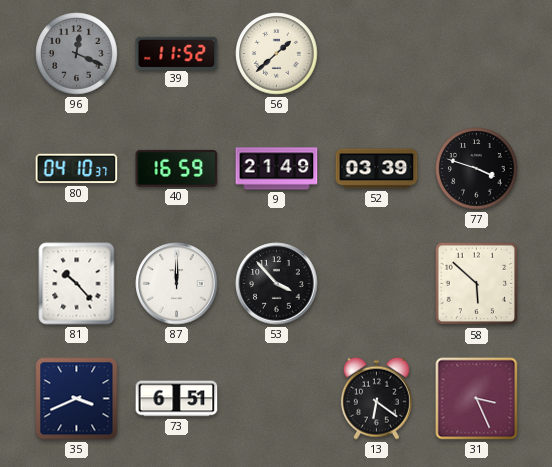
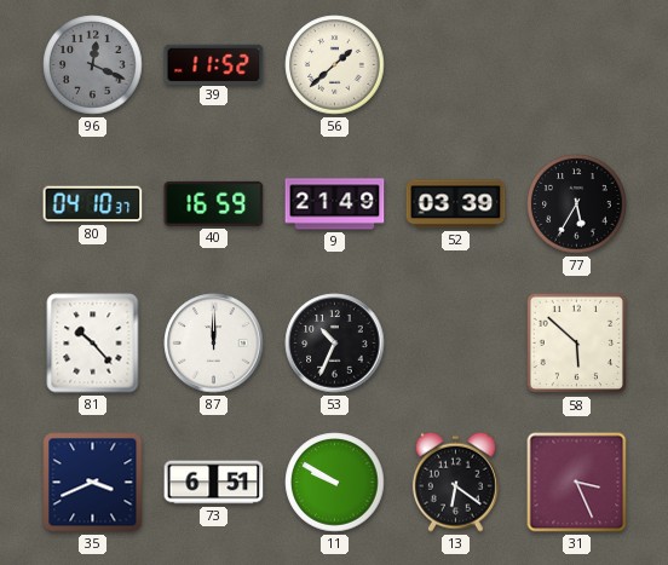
77: 3:48 -> 5:35
53: 3:53 -> 10:34
11: none -> 9:50
